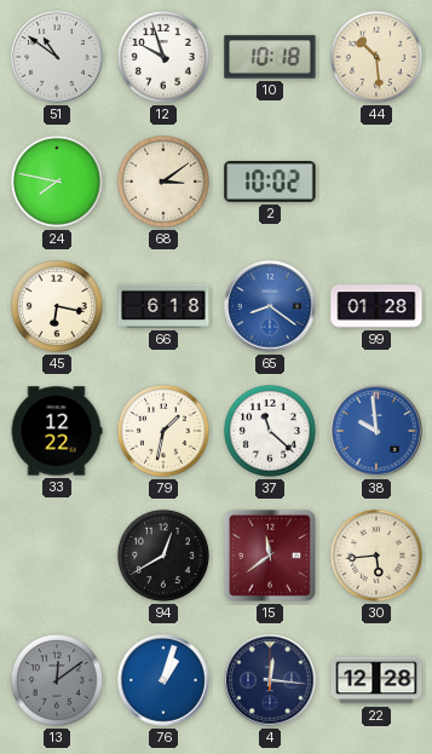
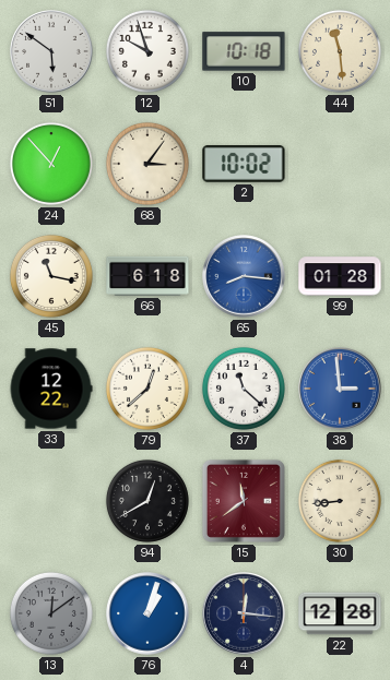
51: 10:51 -> 5:51
44: 10:29 -> 11:29
24: 7:47 -> 12:53
68: 3:09 -> 3:06
45: 6:17 -> 11:17
65: 8:21 -> 8:16
79: 1:32 -> 12:38
38: 9:59 -> 2:59
30: 5:44 -> 8:44
